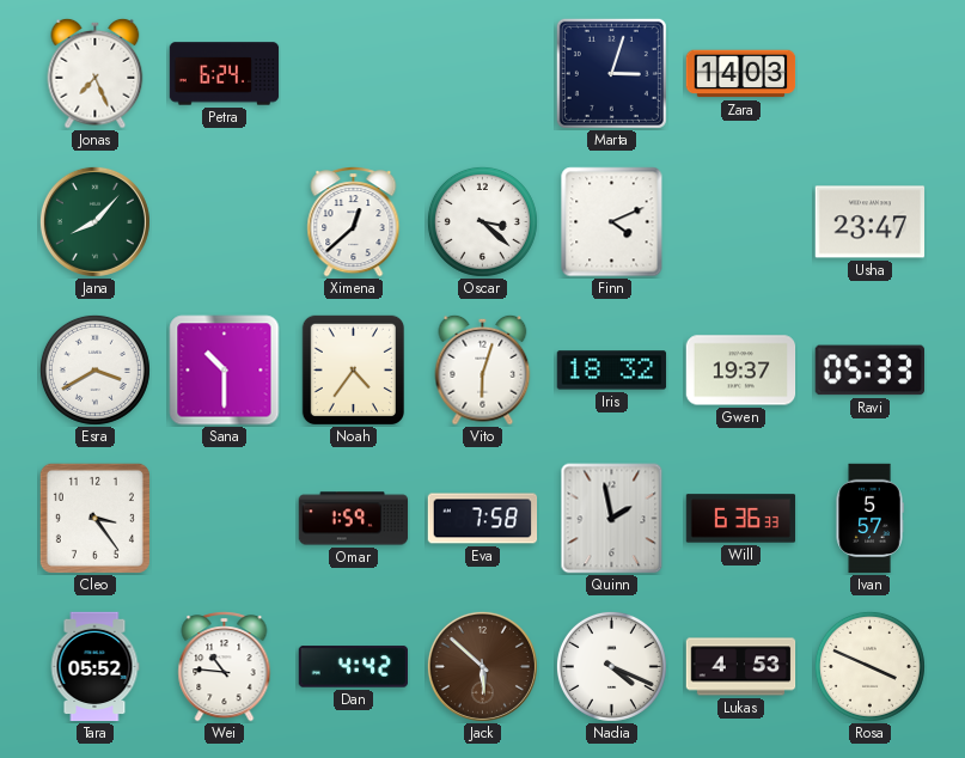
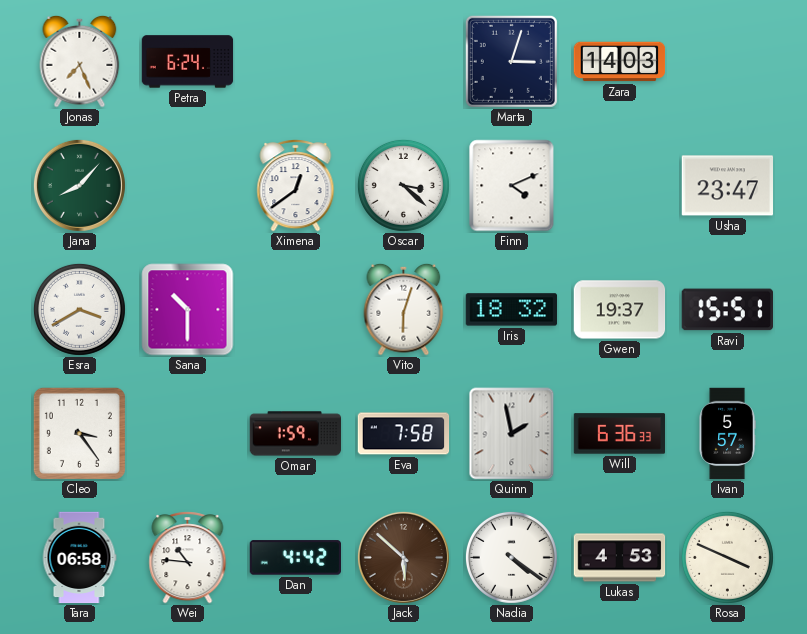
Ximena: 12:38 -> 12:39
Noah: 4:36 -> none
Ravi: 05:33 -> 15:51
Tara: 05:52 -> 06:58
Nadia: 4:19 -> 4:21
